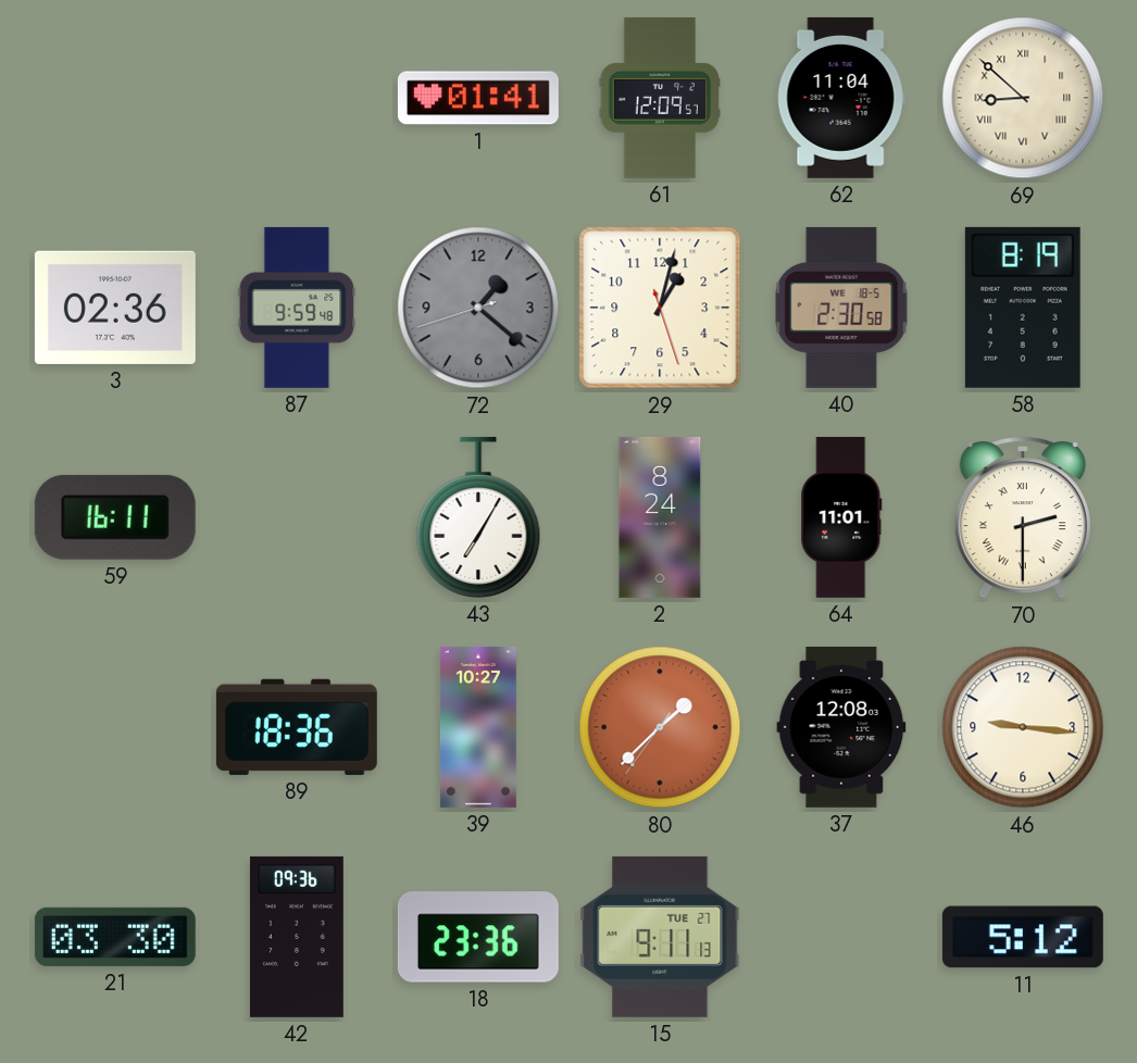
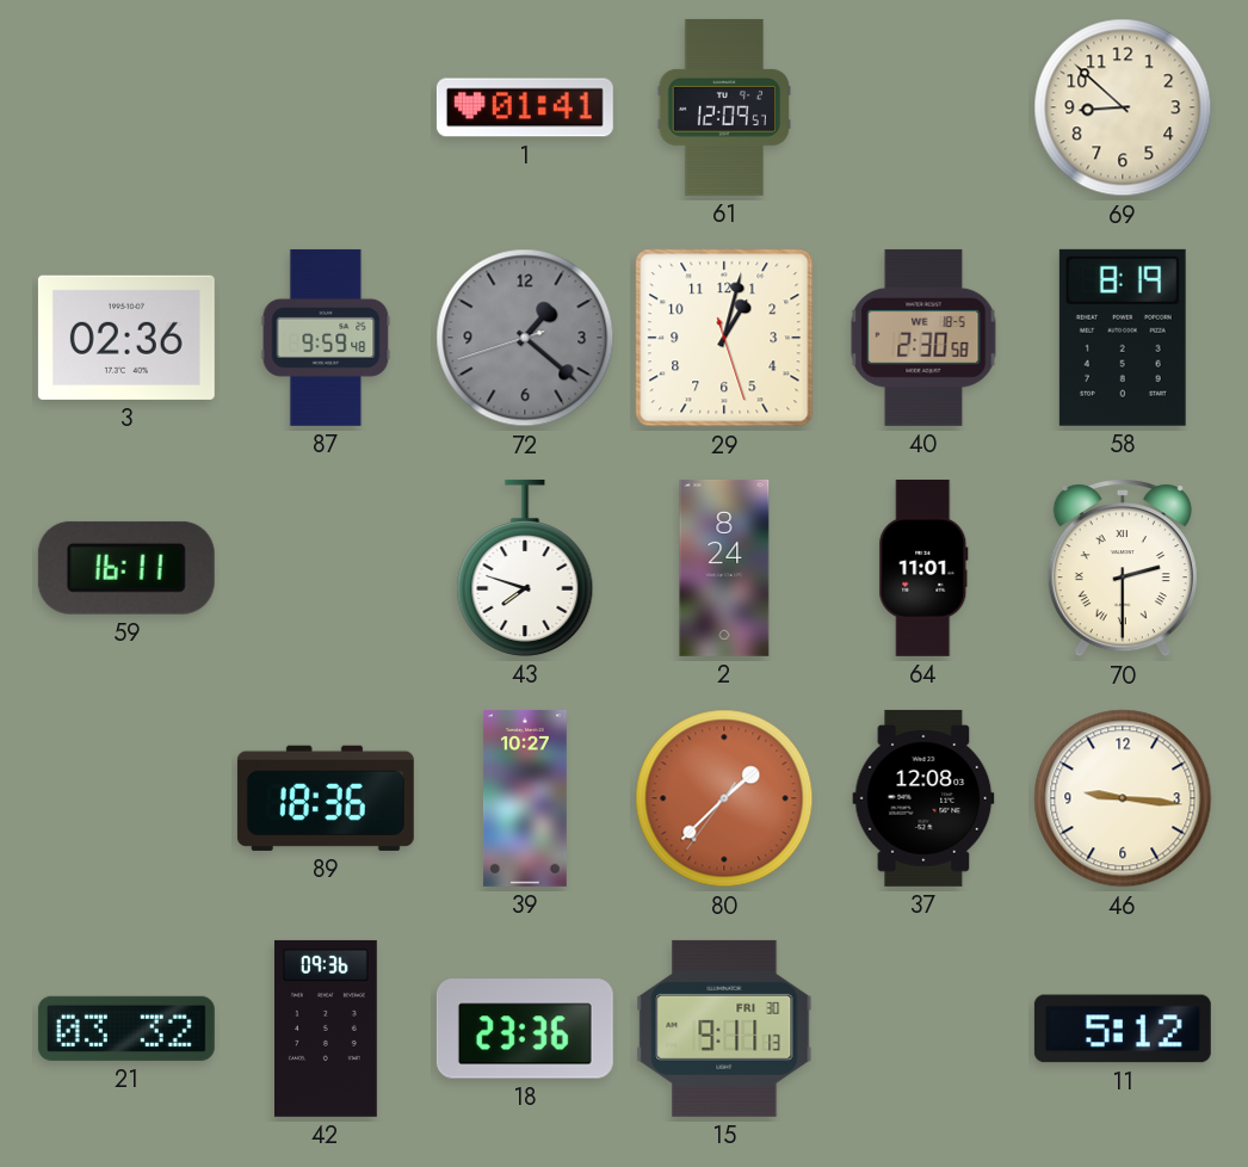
62: 11:04 -> none
69 numerals: Roman -> Arabic
43: 7:05 -> 7:48
21: 03:30 -> 03:32
15 date: TUE 27 -> FRI 30
